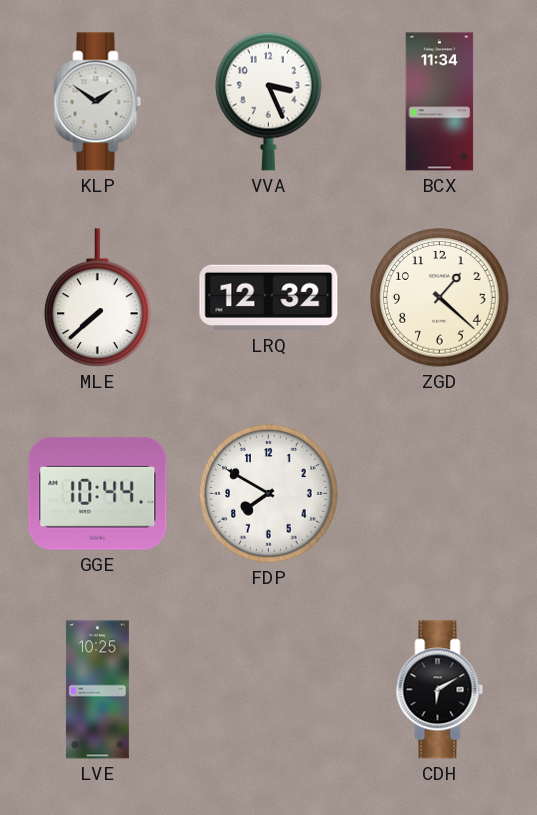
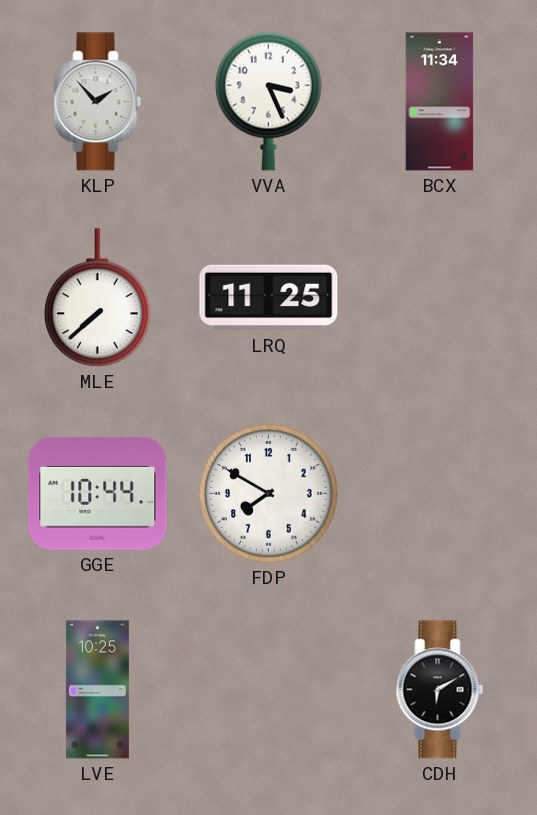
KLP: 1:51 -> 1:53
LRQ: 12:32 -> 11:25
ZGD: 1:22 -> none
